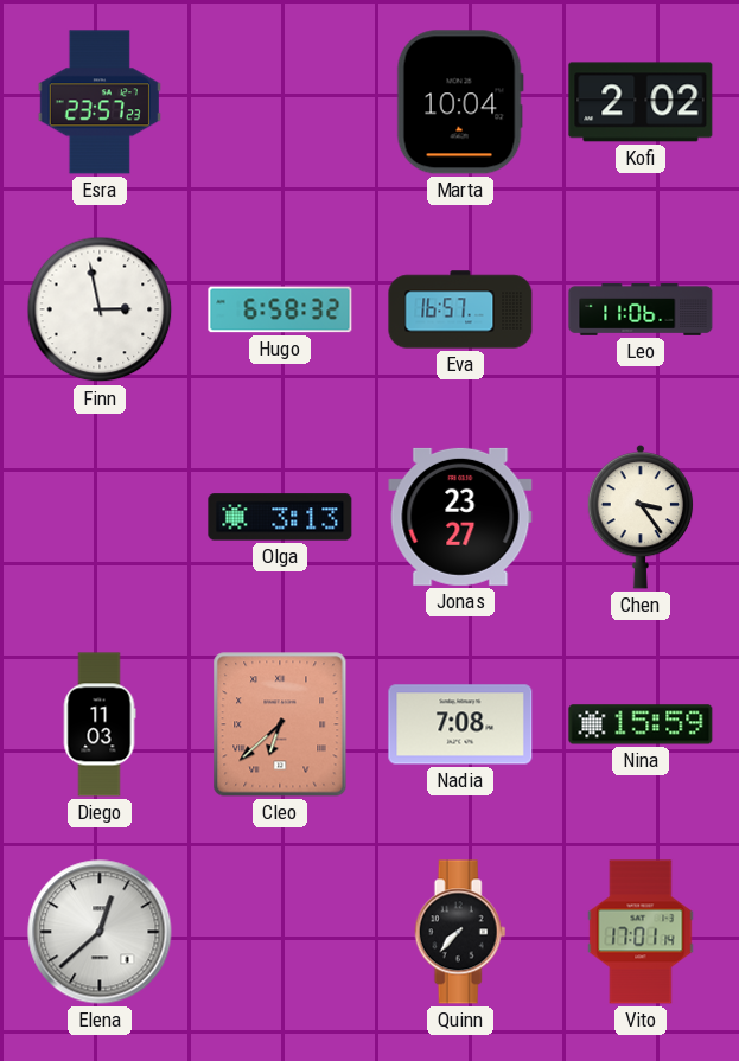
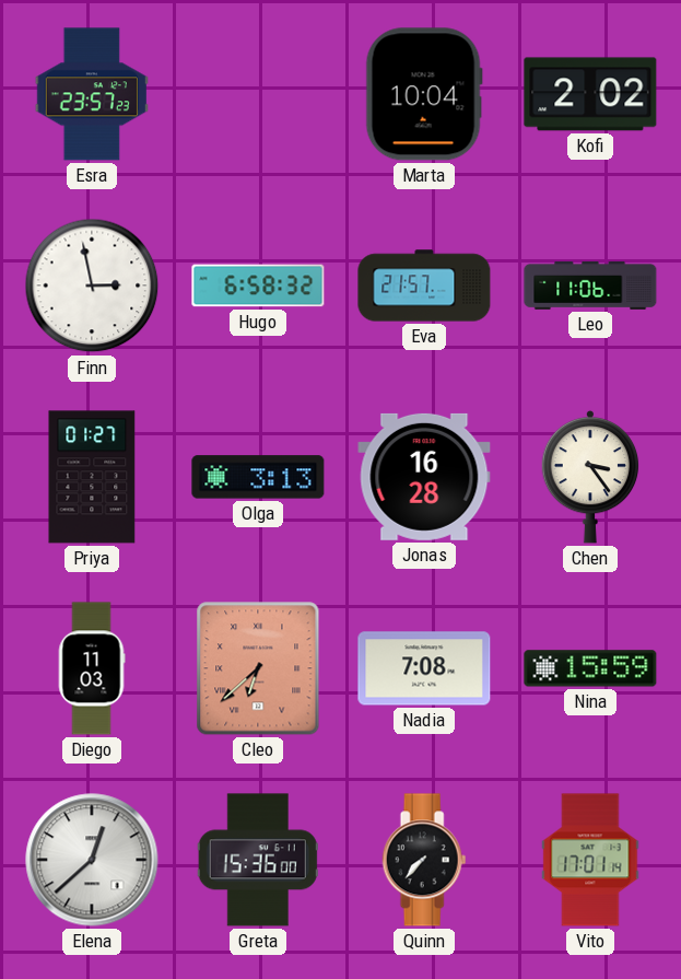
Eva: 16:57 -> 21:57
Priya: none -> 01:27
Jonas: 23:27 -> 16:28
Greta: none -> 15:36
